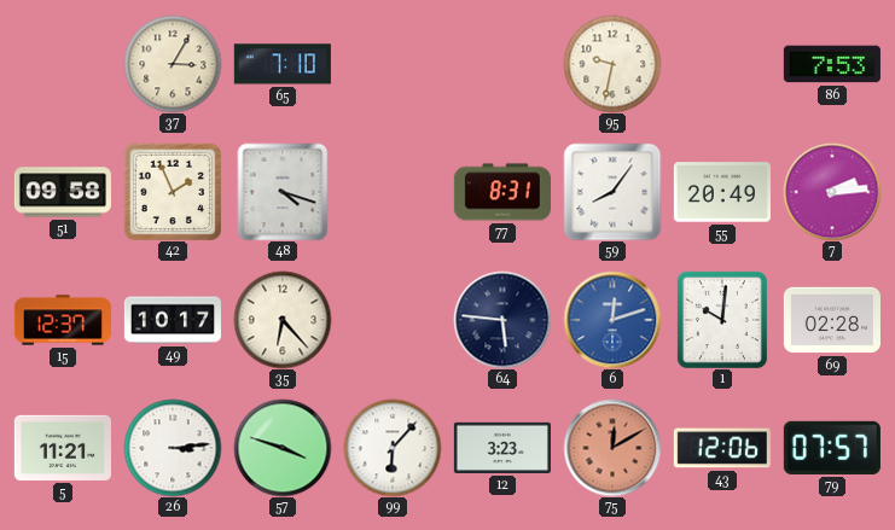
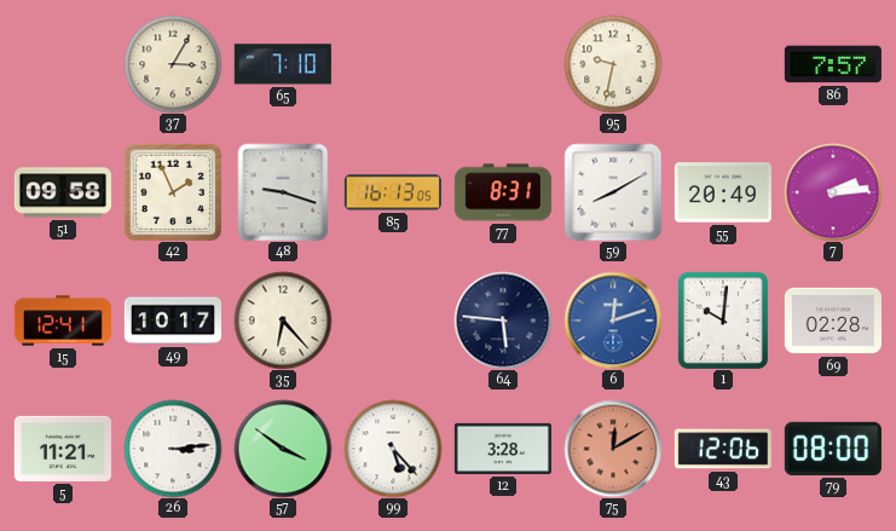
86: 7:53 -> 7:57
48: 4:18 -> 9:18
85: none -> 16:13
59: 8:06 -> 8:10
15: 12:37 -> 12:41
57: 3:48 -> 3:51
99: 6:07 -> 5:23
12: 3:23 -> 3:28
79: 07:57 -> 08:00
